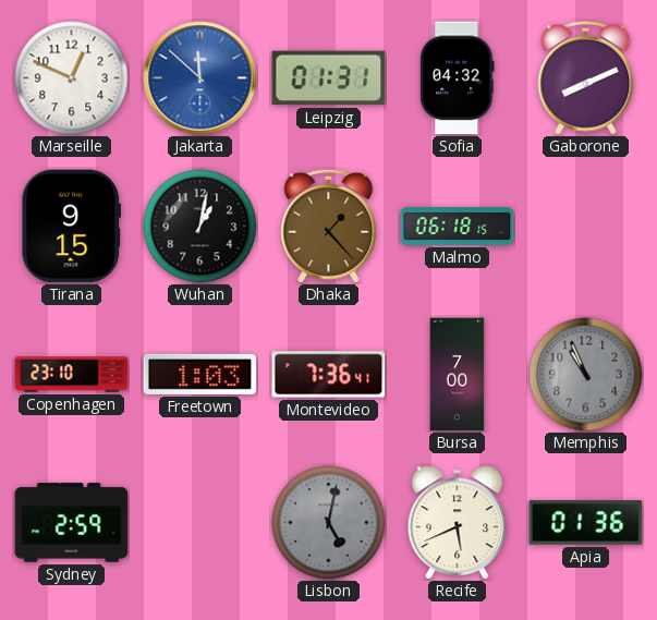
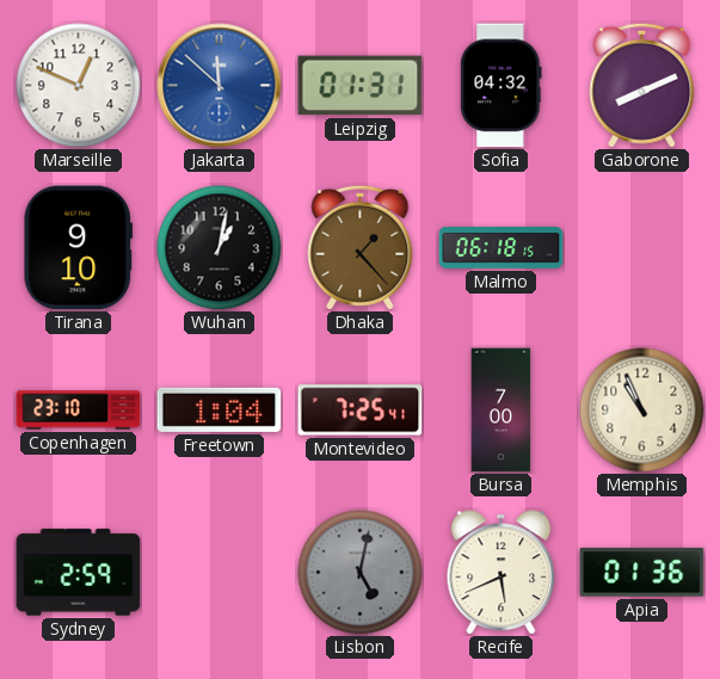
Tirana: 9:15 -> 9:10
Freetown: 1:03 -> 1:04
Montevideo: 7:36 -> 7:25
Memphis dial: grey -> cream
